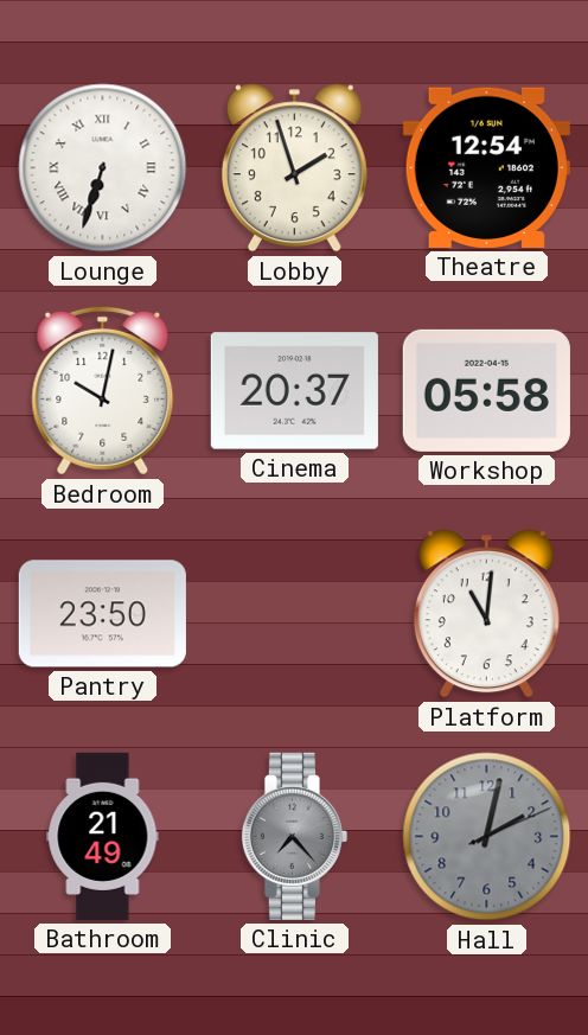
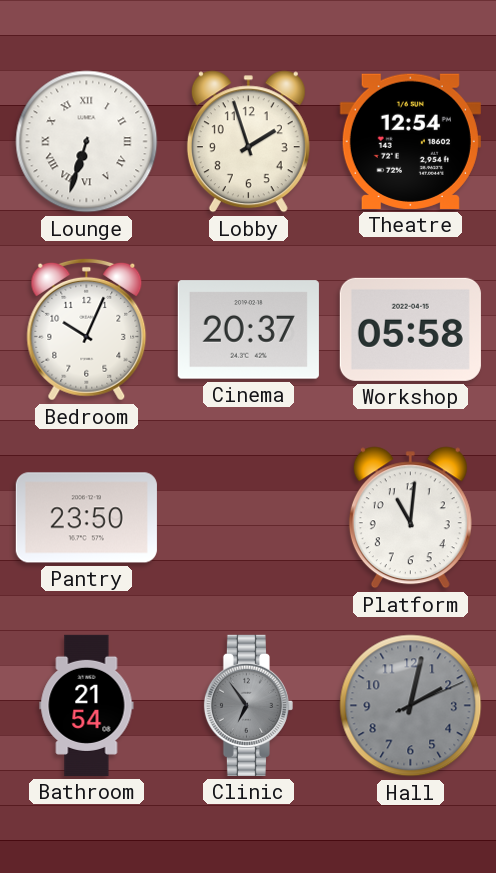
Bedroom: 10:02 -> 10:04
Bathroom: 21:49 -> 21:54
Clinic: 7:23 -> 6:54
